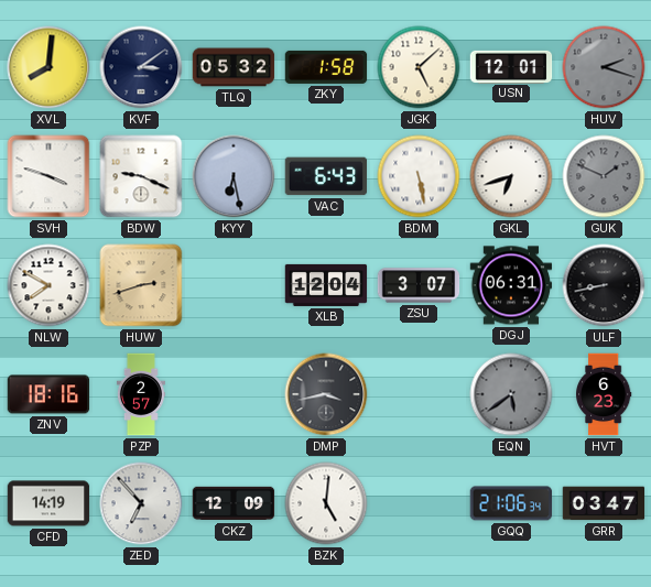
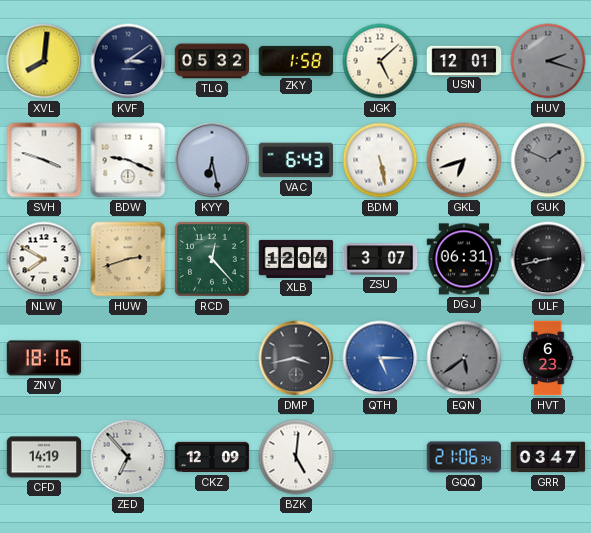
RCD: none -> 12:23
PZP: 2:57 -> none
QTH: none -> 5:15
